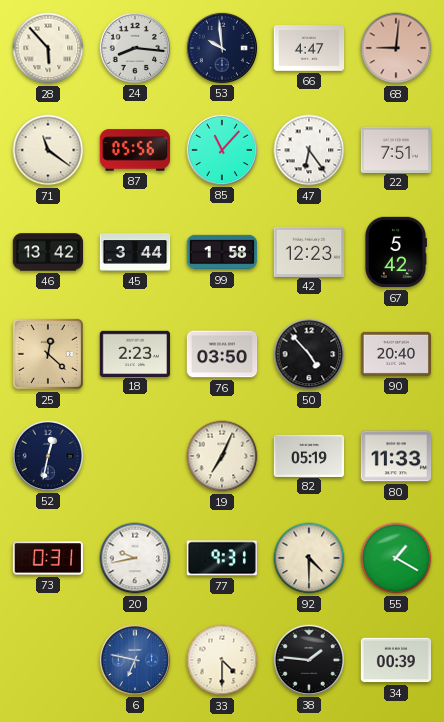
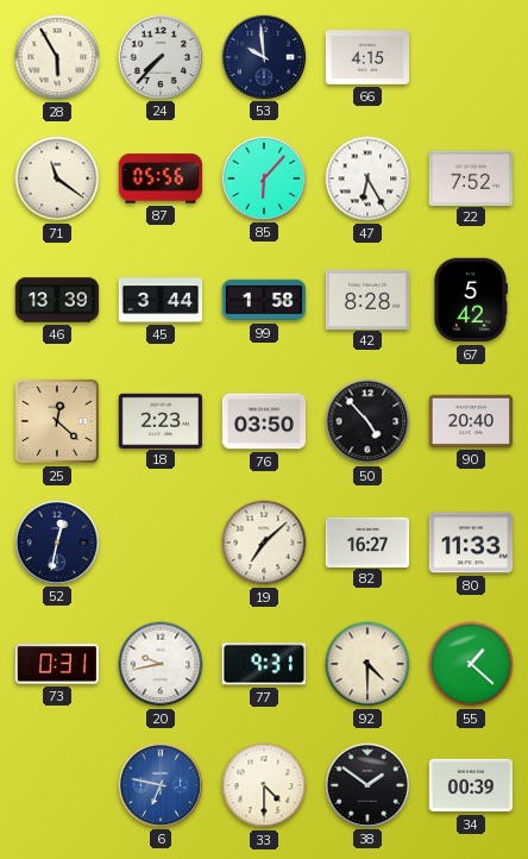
28: 5:53 -> 5:55
24: 8:16 -> 7:37
66: 4:47 -> 4:15
68: 9:01 -> none
85: 11:07 -> 6:07
47: 6:24 -> 6:25
22: 7:51 -> 7:52
46: 13:42 -> 13:39
42: 12:23 -> 8:28
19: 7:04 -> 7:08
82: 05:19 -> 16:27
55: 1:20 -> 1:22
38: 1:46 -> 1:51
